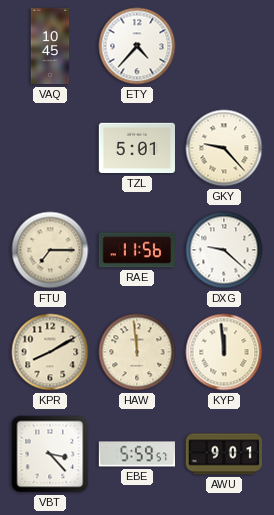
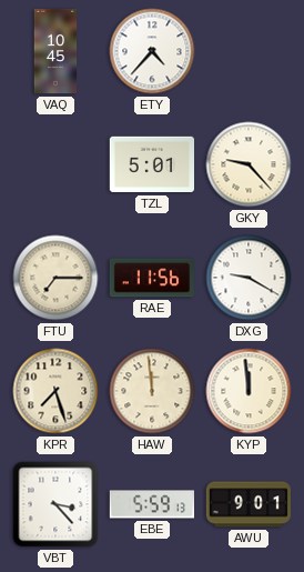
DXG: 9:22 -> 9:20
KPR: 8:10 -> 7:27
EBE: 5:59:57 -> 5:59:13
